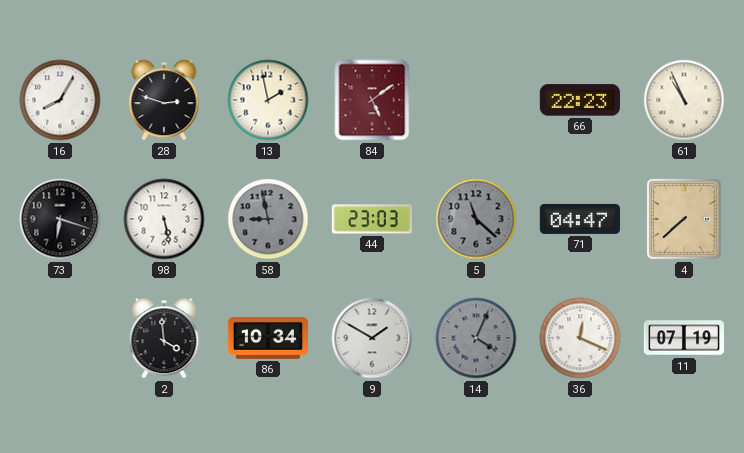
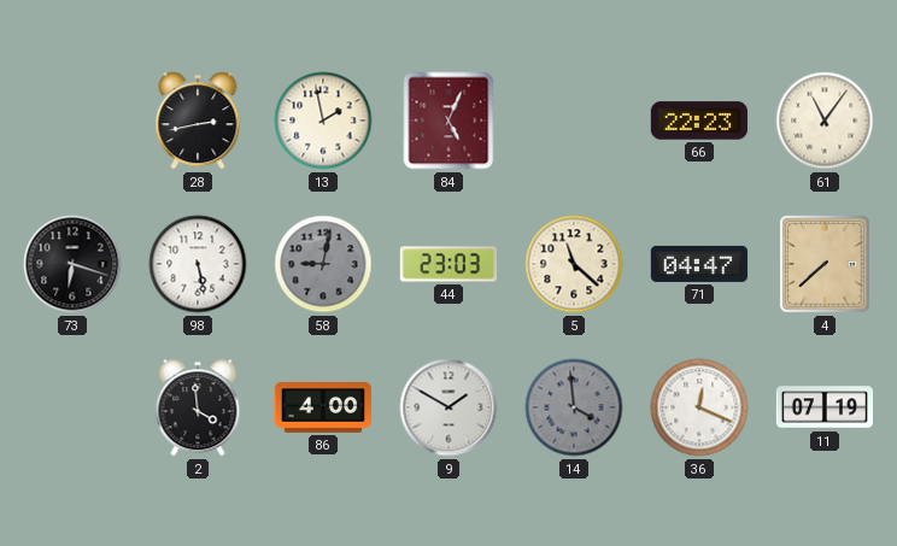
16: 8:05 -> none
28: 2:48 -> 2:43
84: 5:09 -> 5:04
61: 10:56 -> 11:06
58: 8:58 -> 9:02
5 dial: grey -> cream
86: 10:34 -> 4:00
14: 4:04 -> 3:59
